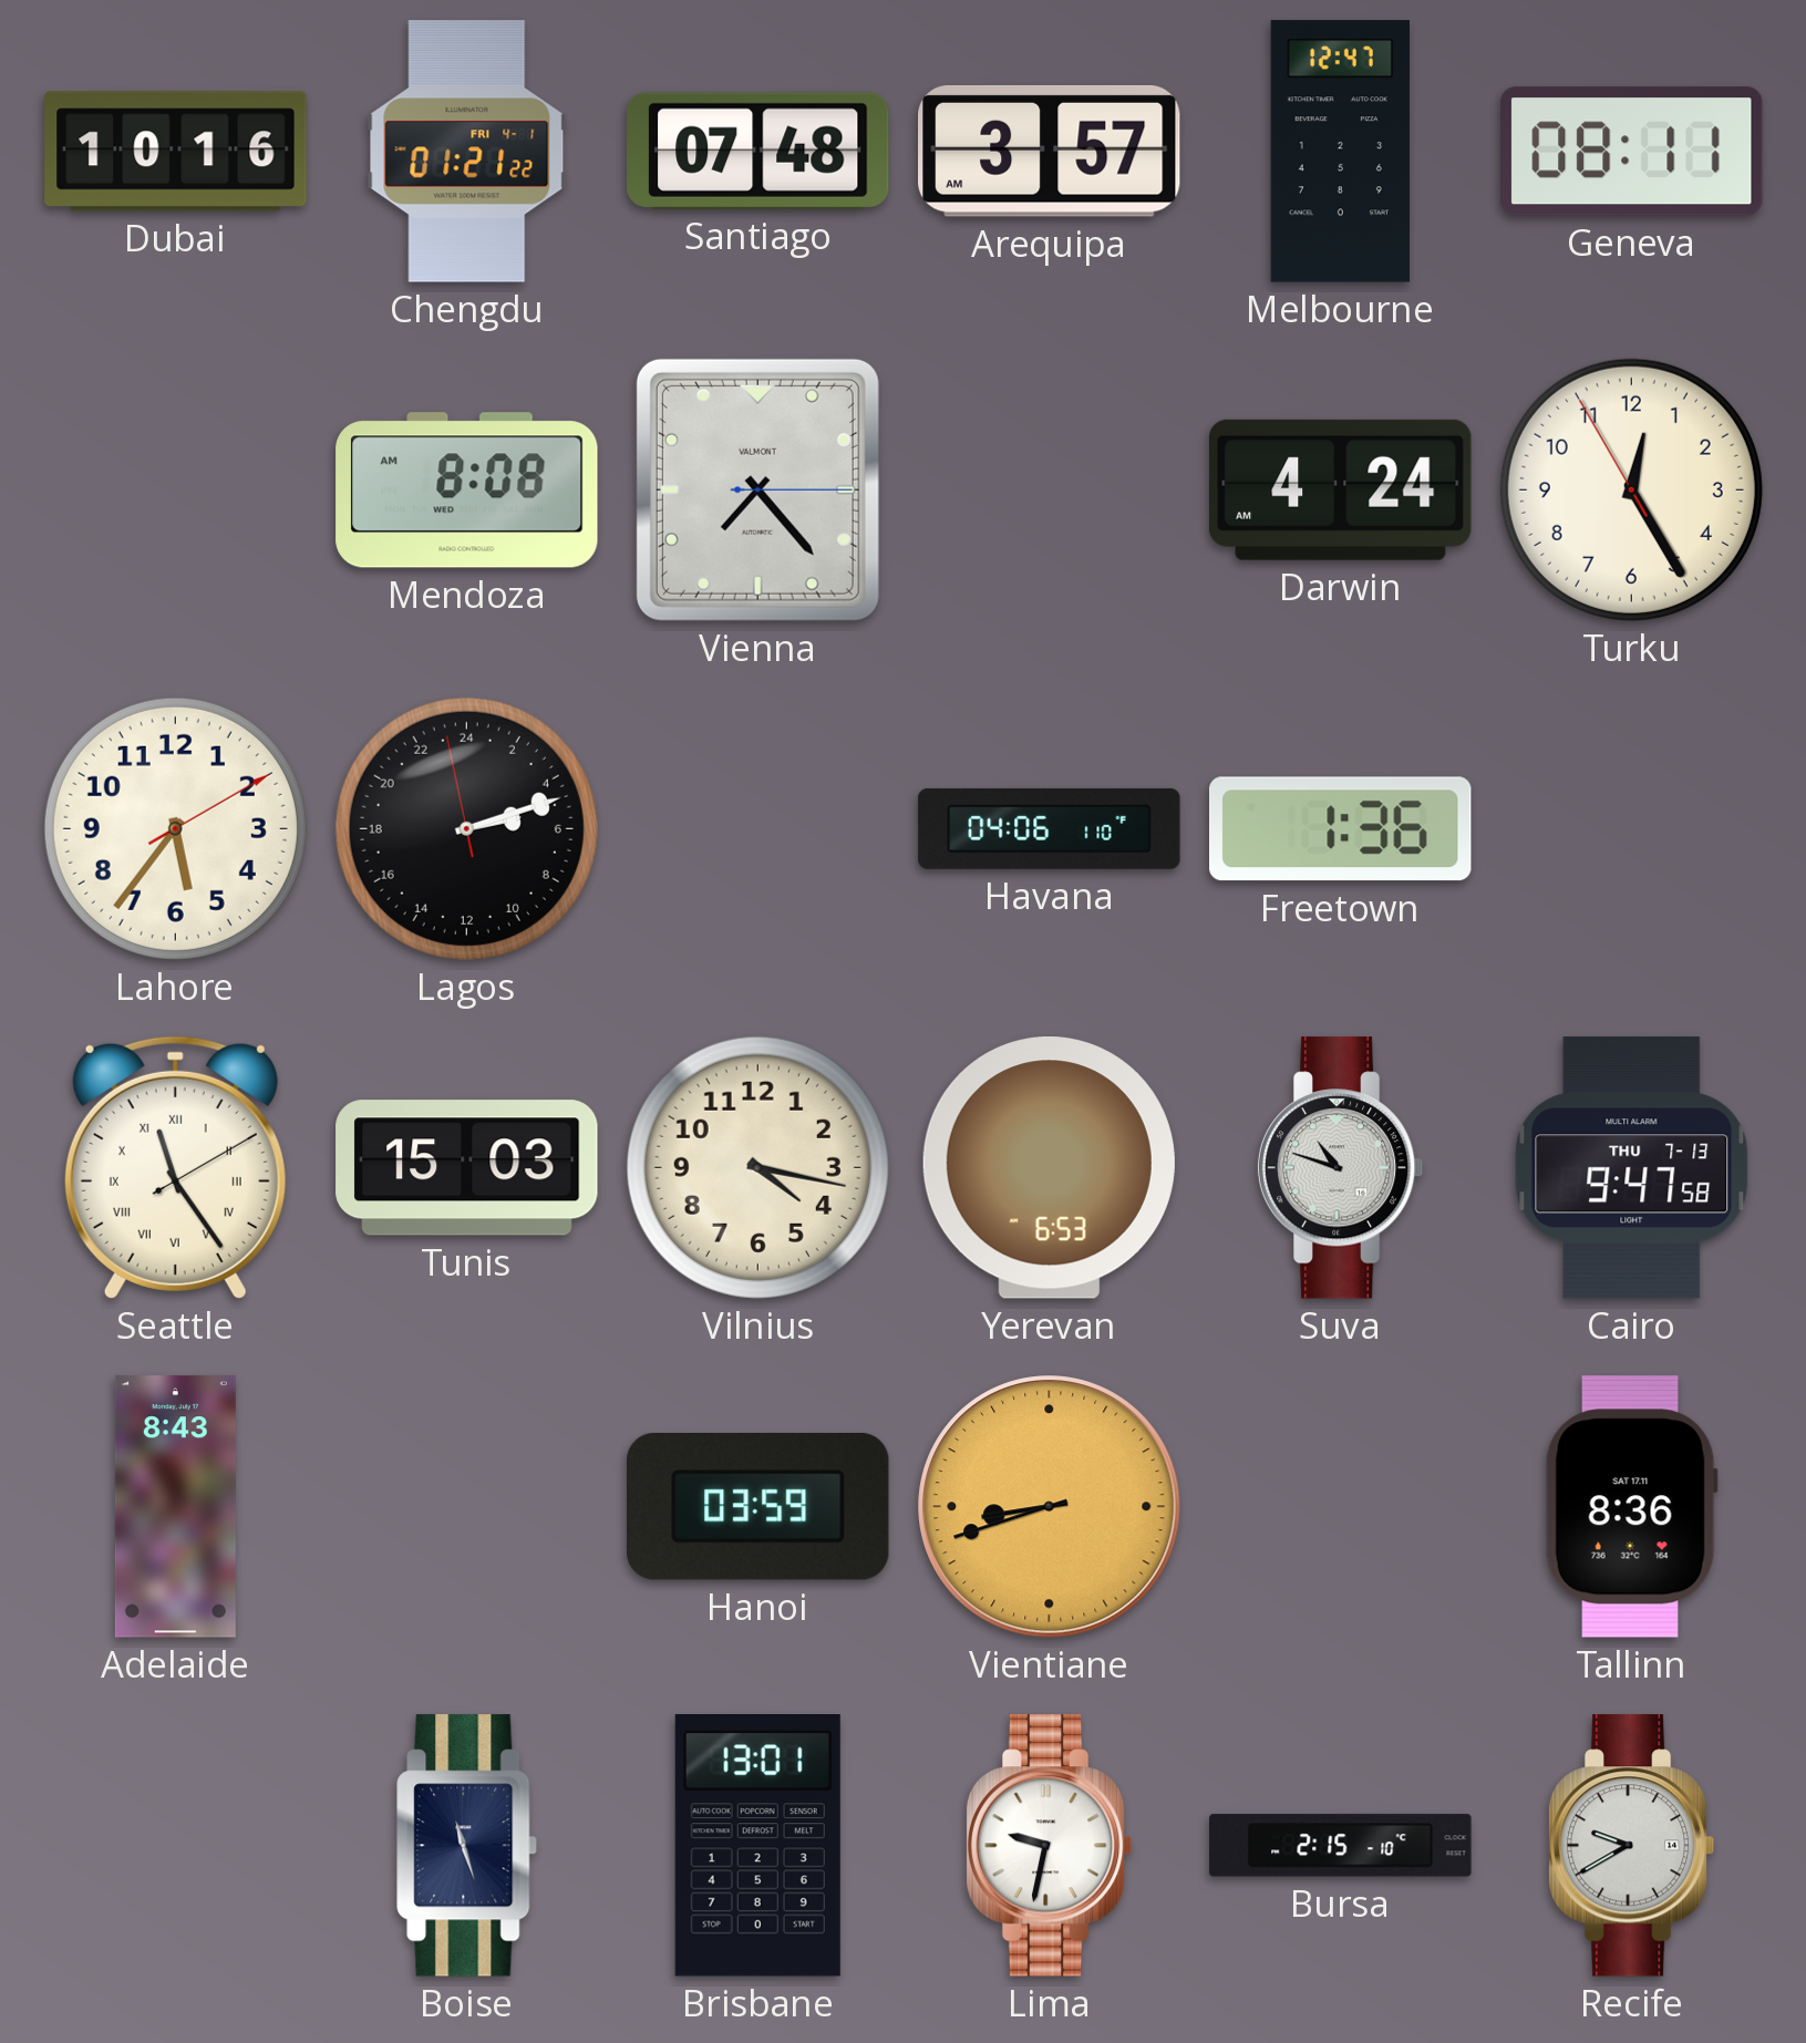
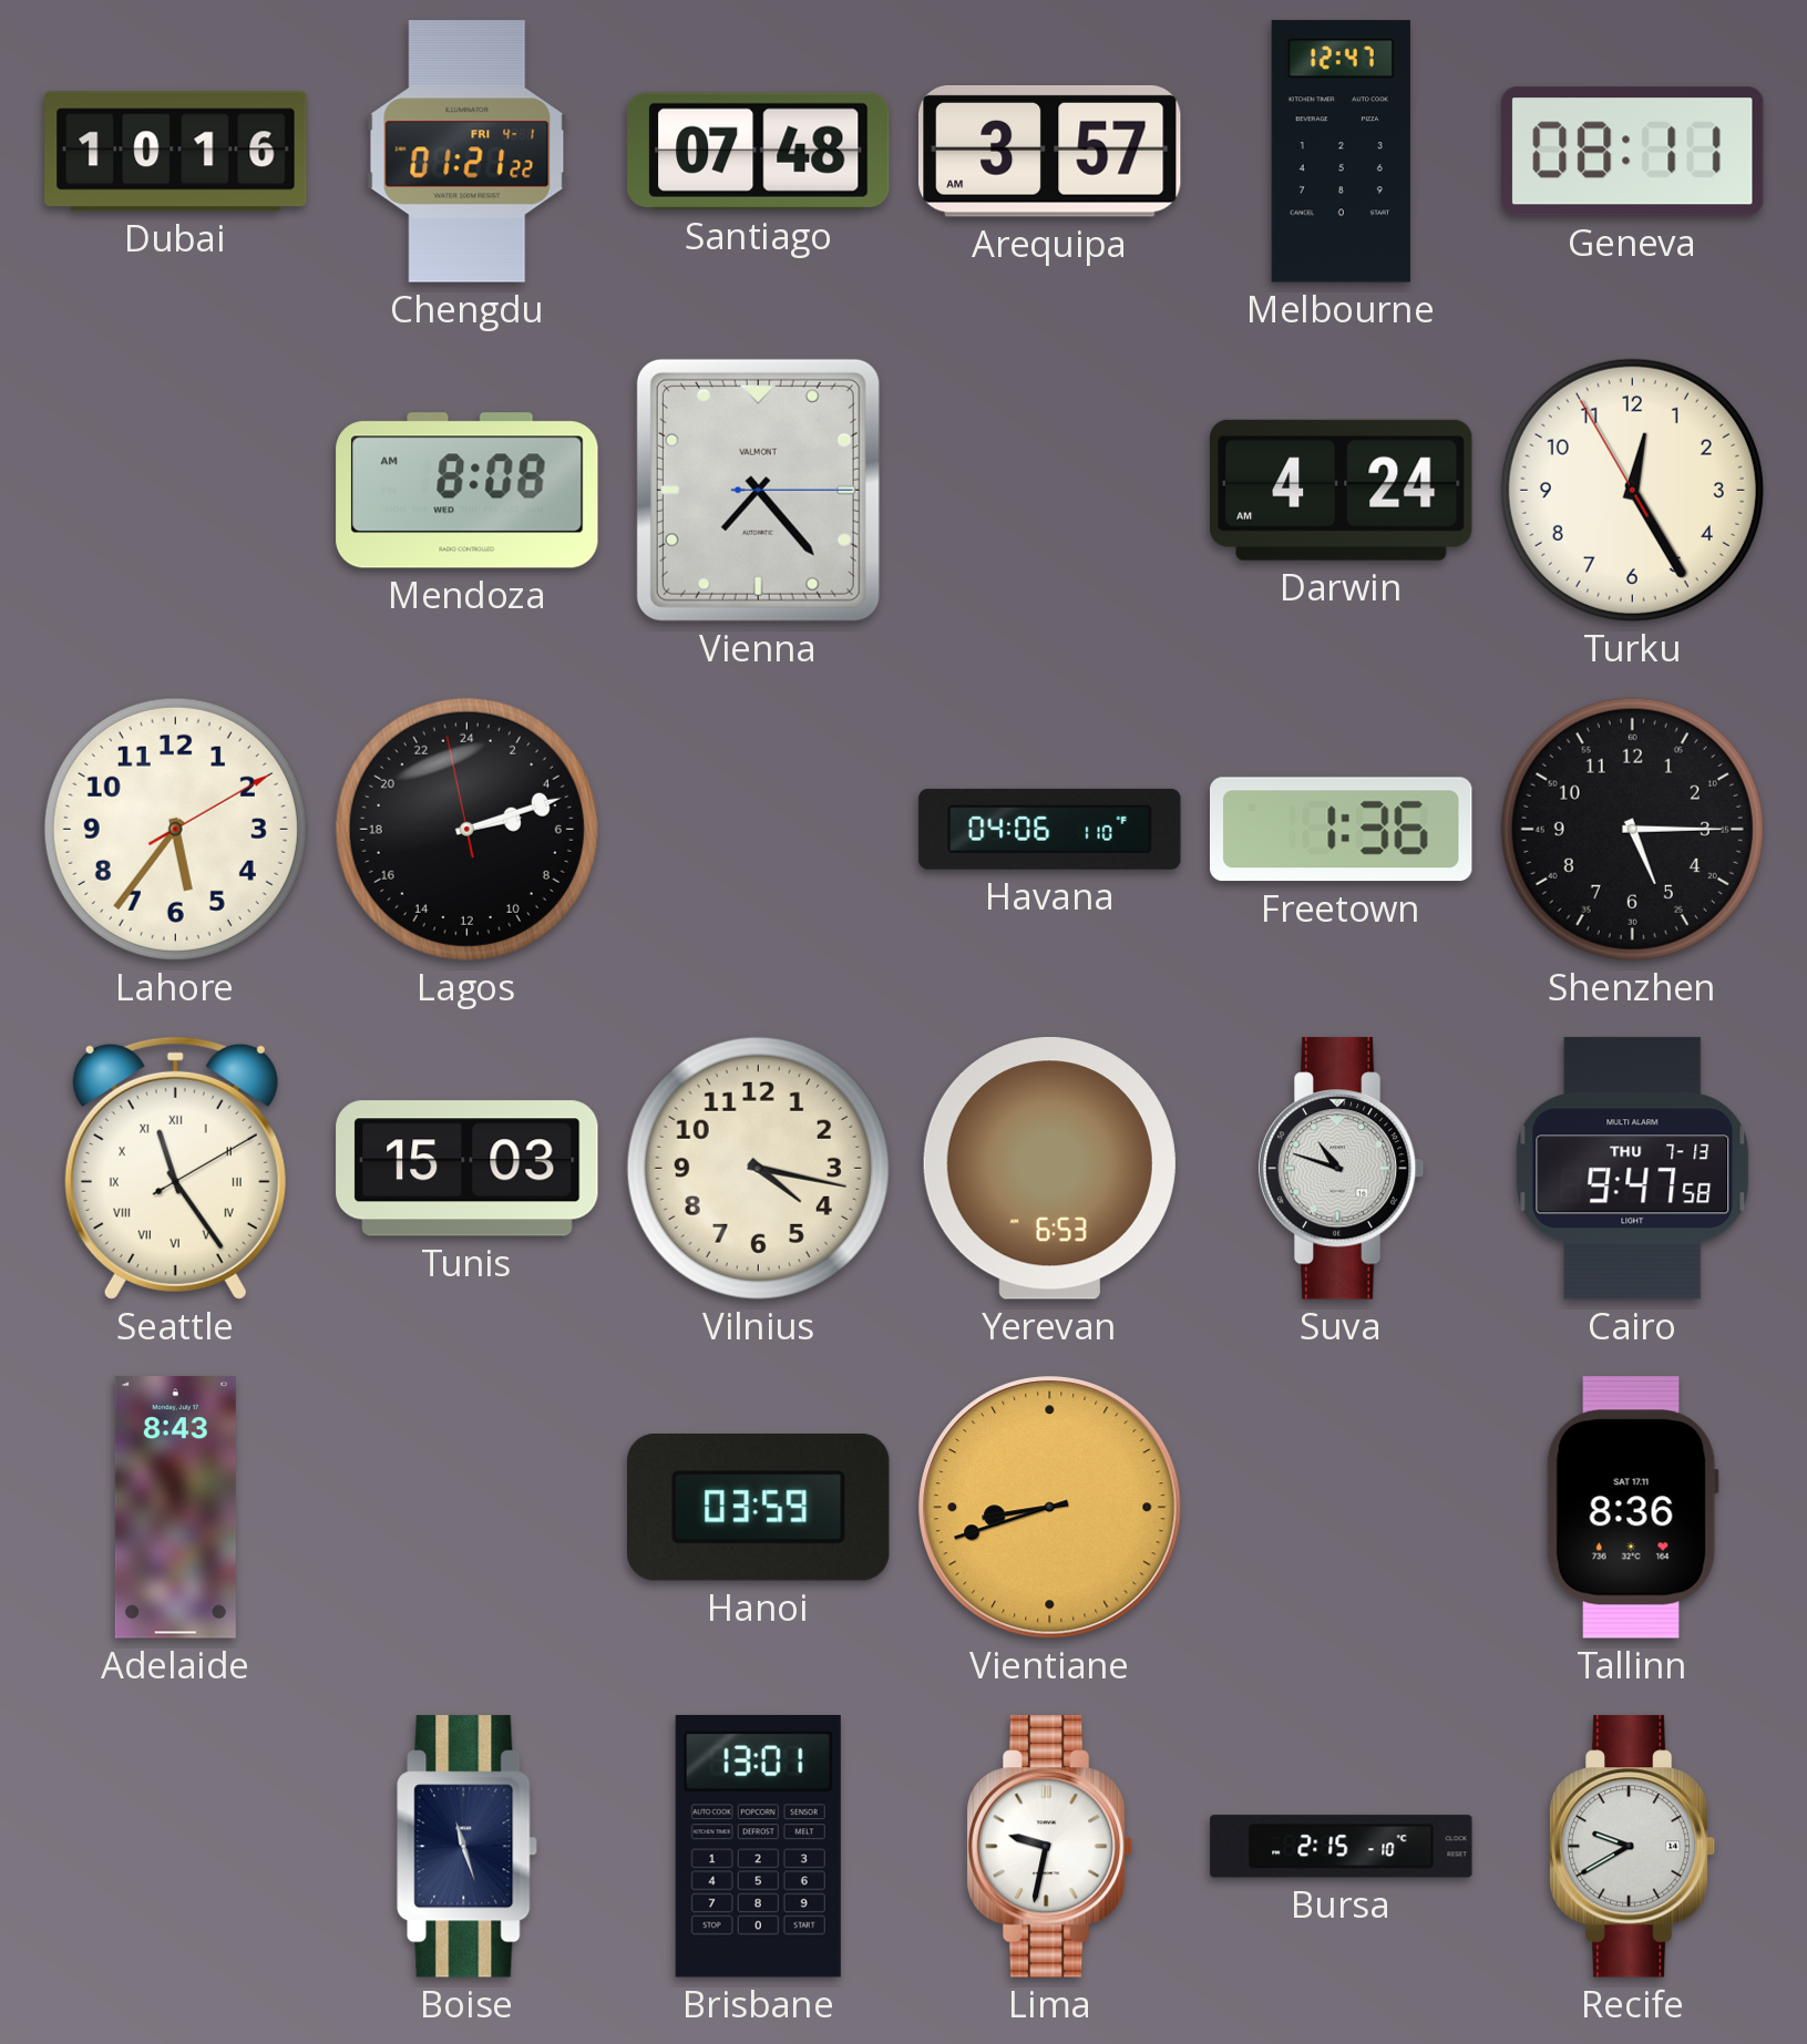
Shenzhen: none -> 5:15
